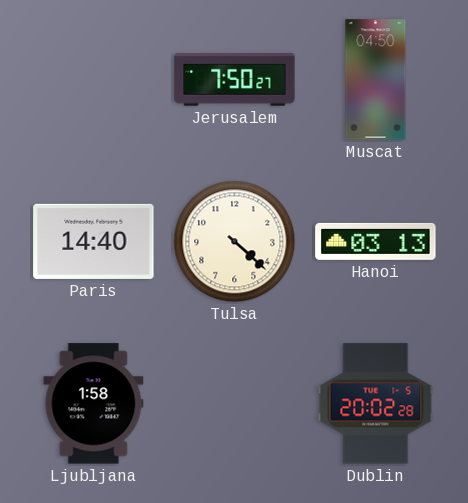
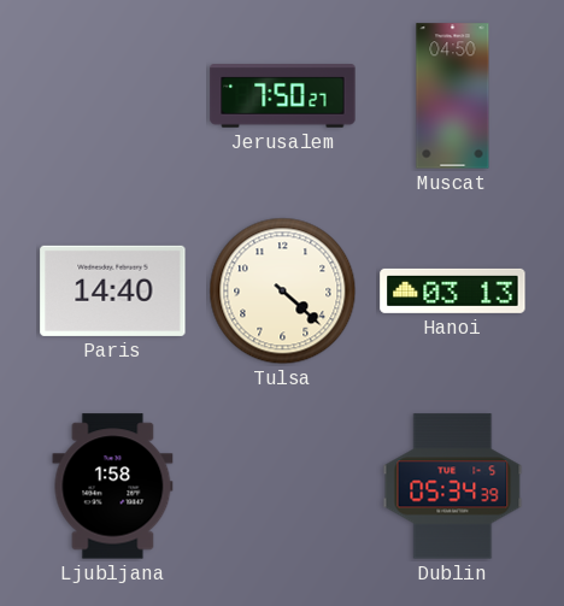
Dublin: 20:02 -> 05:34
